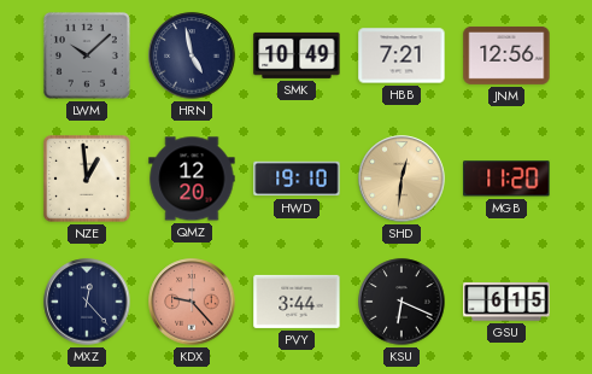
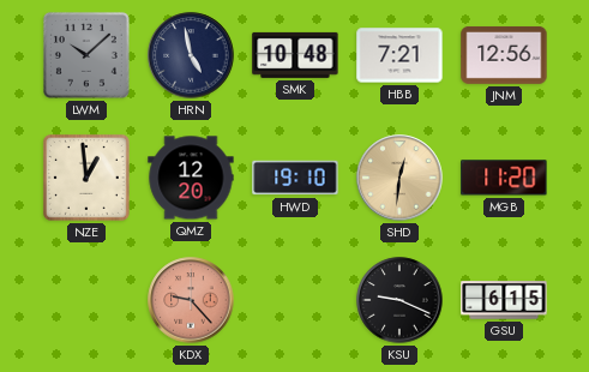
SMK: 10:49 -> 10:48
MXZ: 12:23 -> none
PVY: 3:44 -> none
KSU: 6:19 -> 9:19
